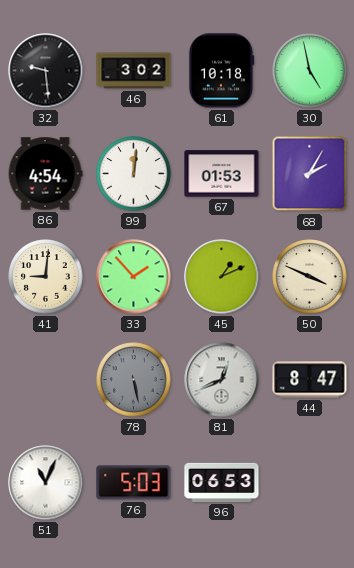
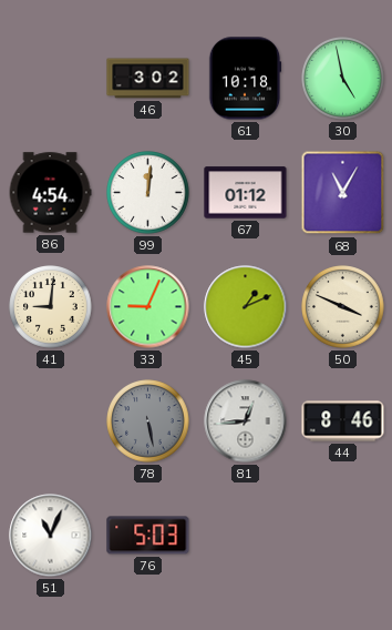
32: 9:29 -> none
67: 01:53 -> 01:12
68: 2:05 -> 11:05
33: 1:53 -> 9:04
81: 12:41 -> 12:44
44: 8:47 -> 8:46
96: 06:53 -> none
